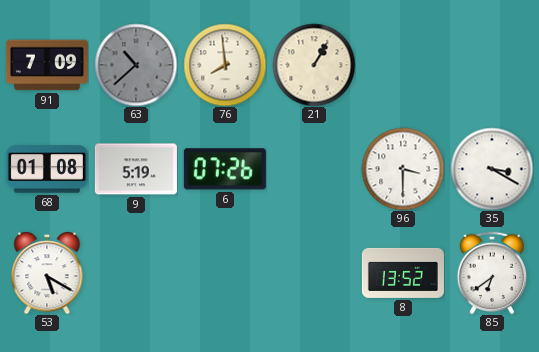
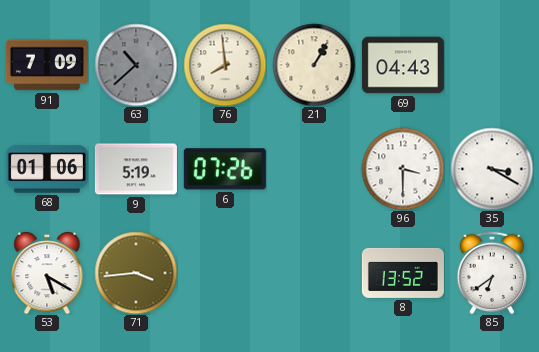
69: none -> 04:43
68: 01:08 -> 01:06
71: none -> 3:44
